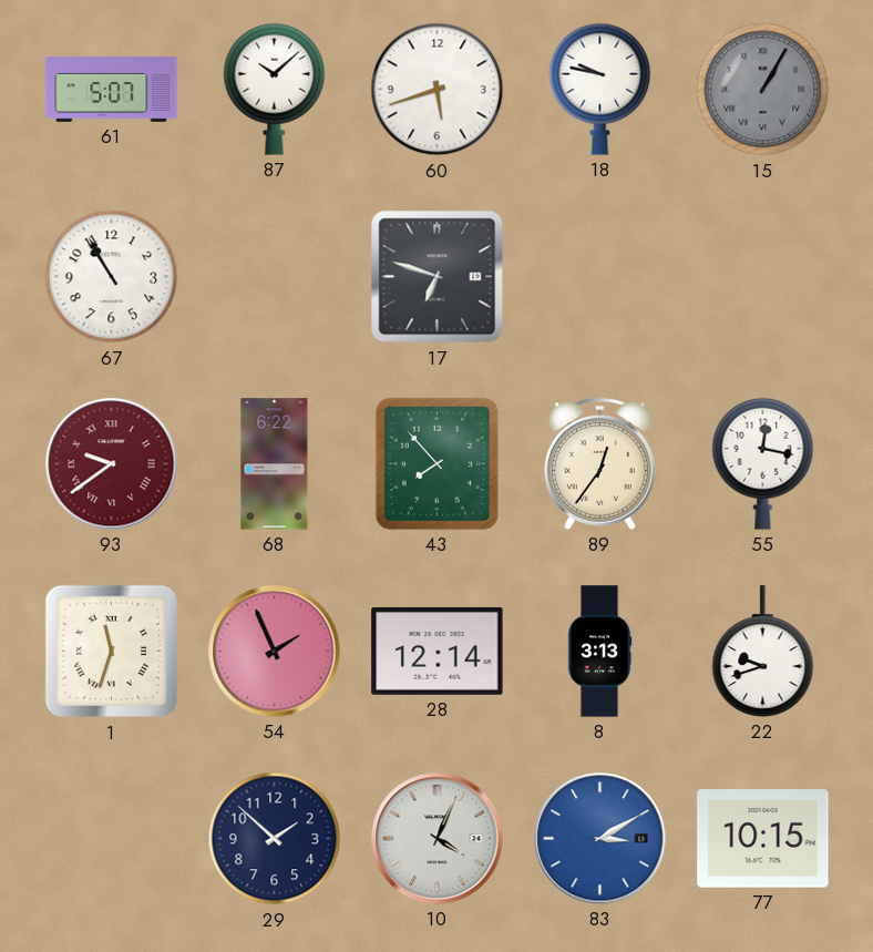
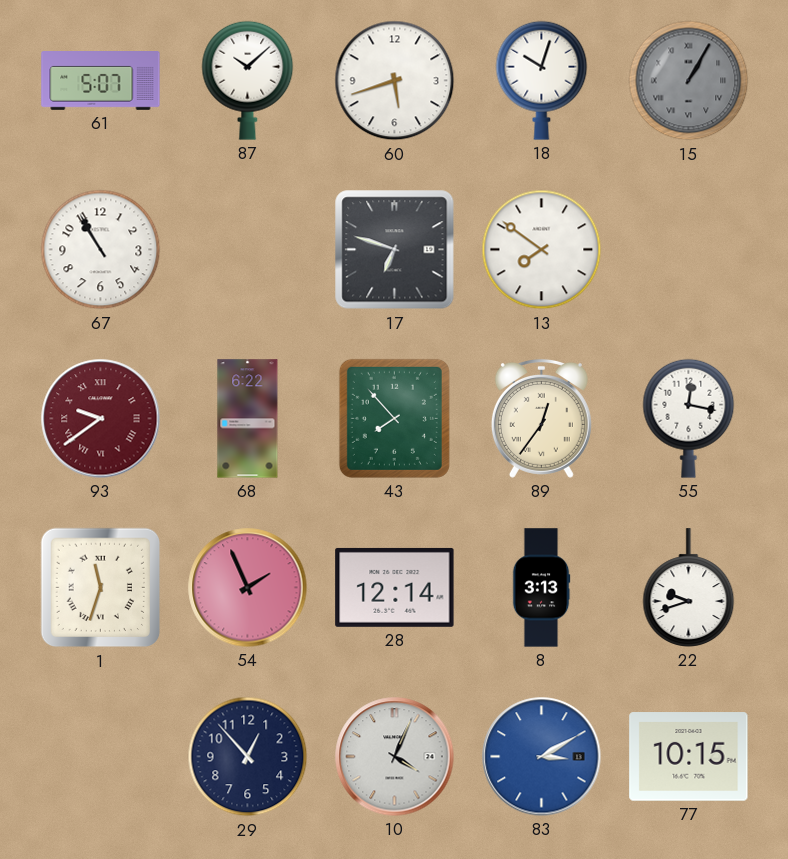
18: 9:47 -> 10:03
13: none -> 7:51
29: 1:52 -> 12:53
